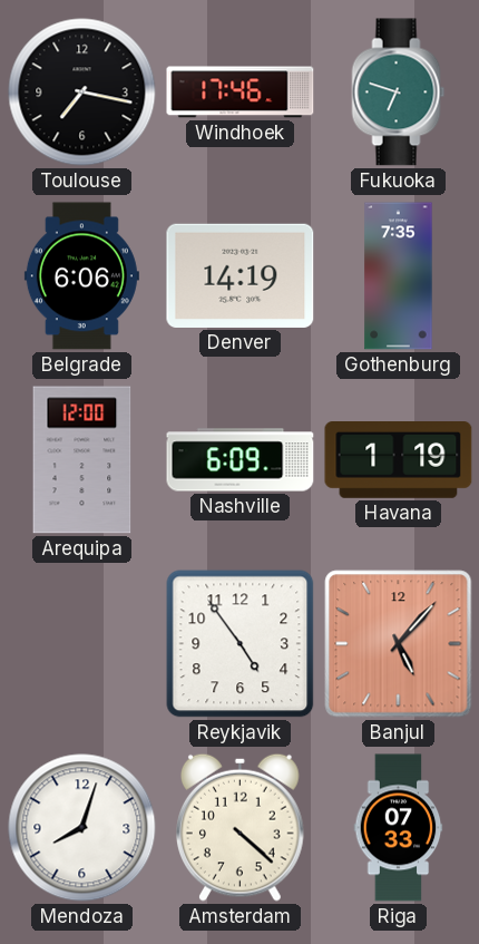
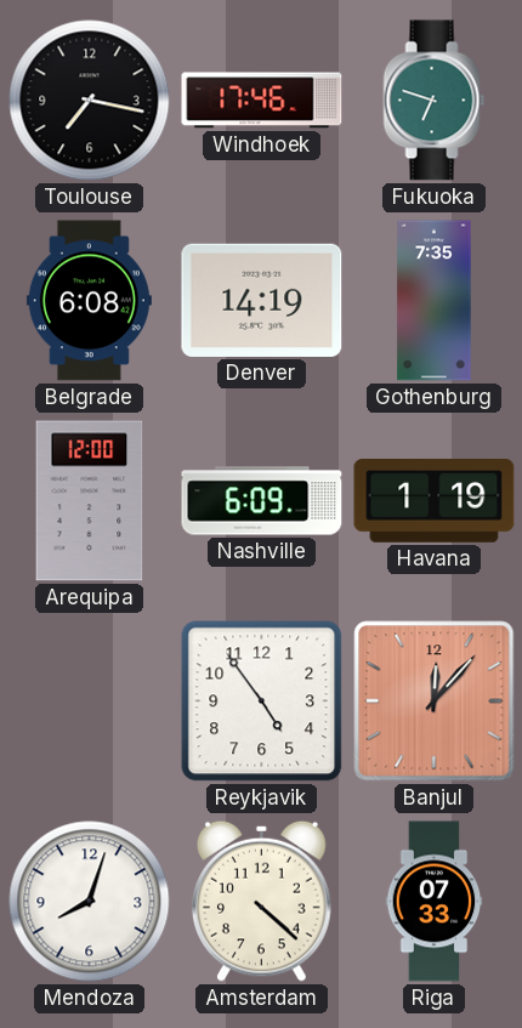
Belgrade: 6:06 -> 6:08
Banjul: 5:07 -> 12:07
